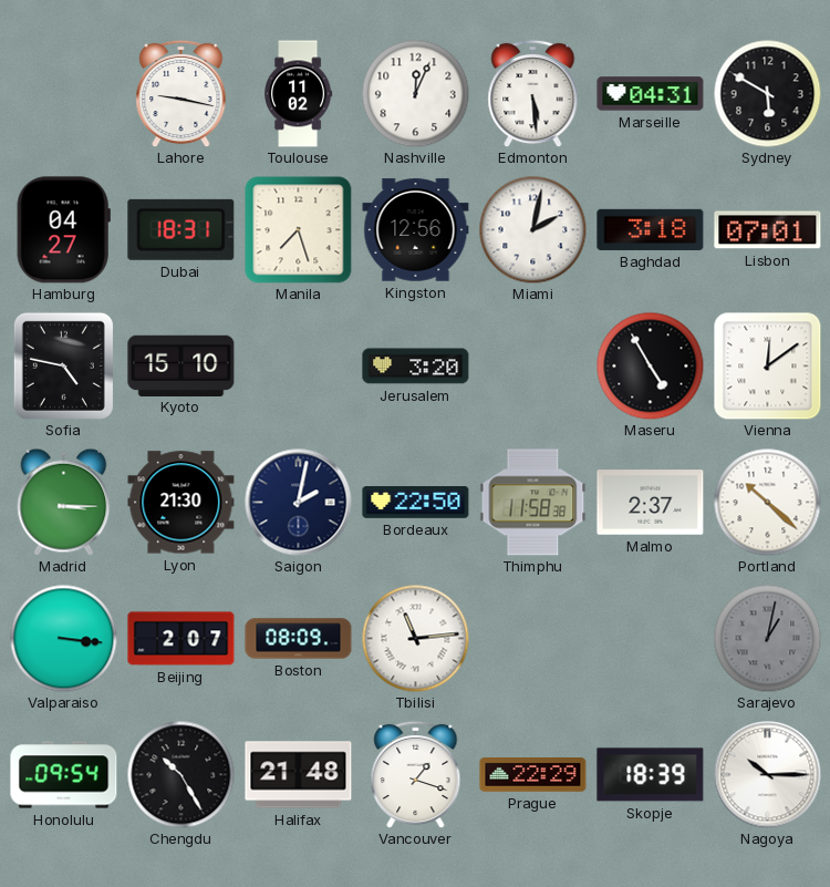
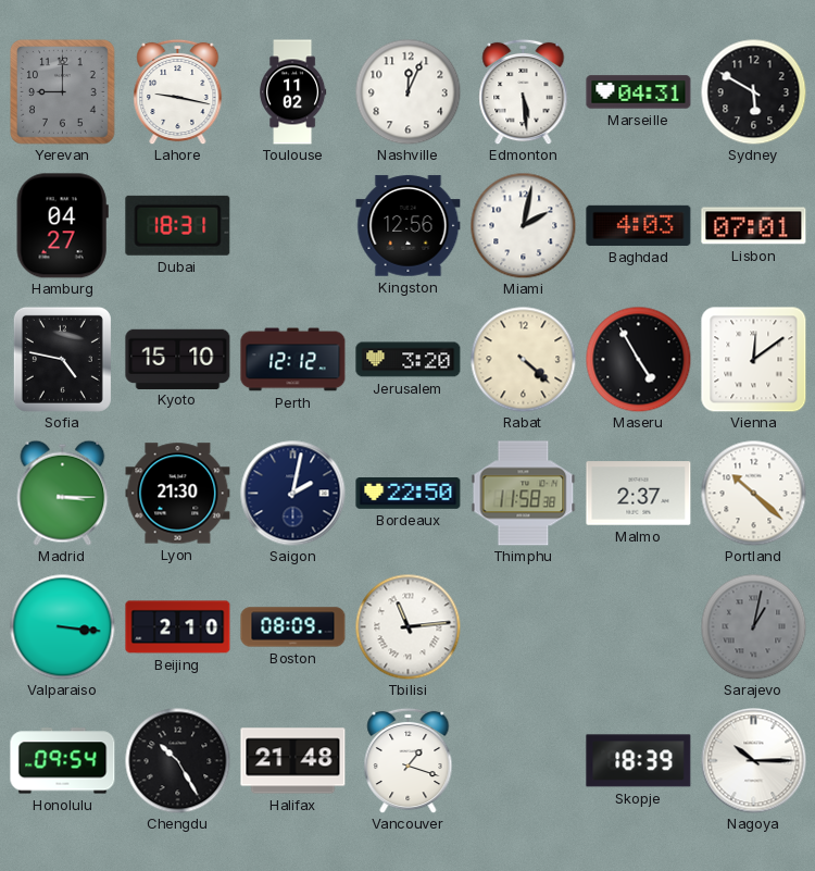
Yerevan: none -> 9:00
Manila: 7:27 -> none
Baghdad: 3:18 -> 4:03
Perth: none -> 12:12
Rabat: none -> 4:22
Beijing: 2:07 -> 2:10
Prague: 22:29 -> none
